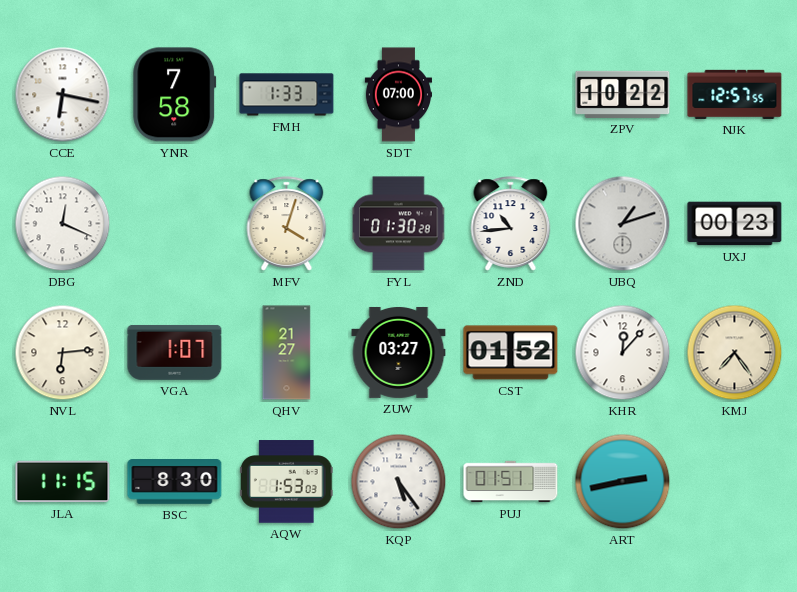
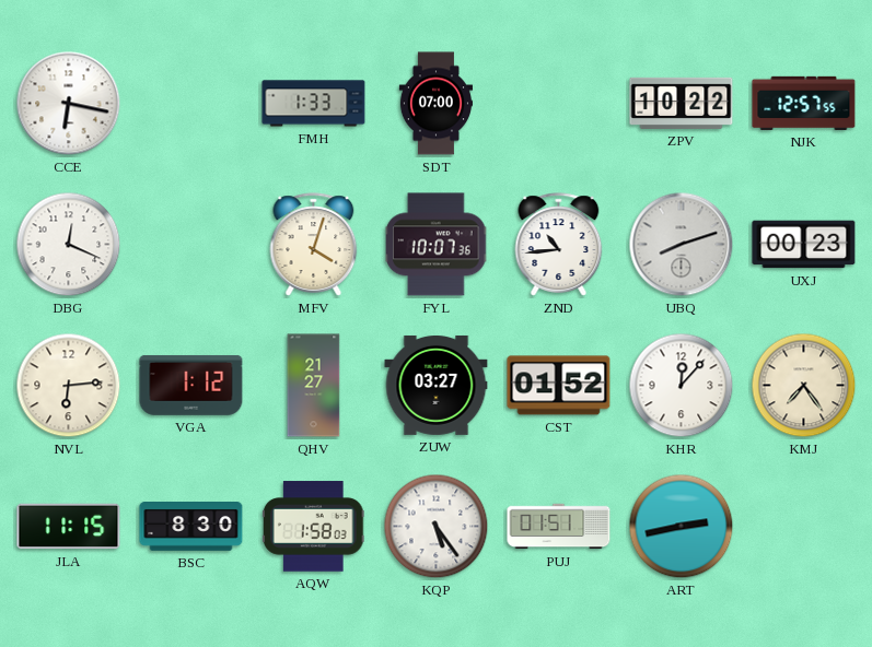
YNR: 7:58 -> none
FYL: 01:30 -> 10:07
UBQ: 1:12 -> 8:12
VGA: 1:07 -> 1:12
AQW: 1:53 -> 1:58
